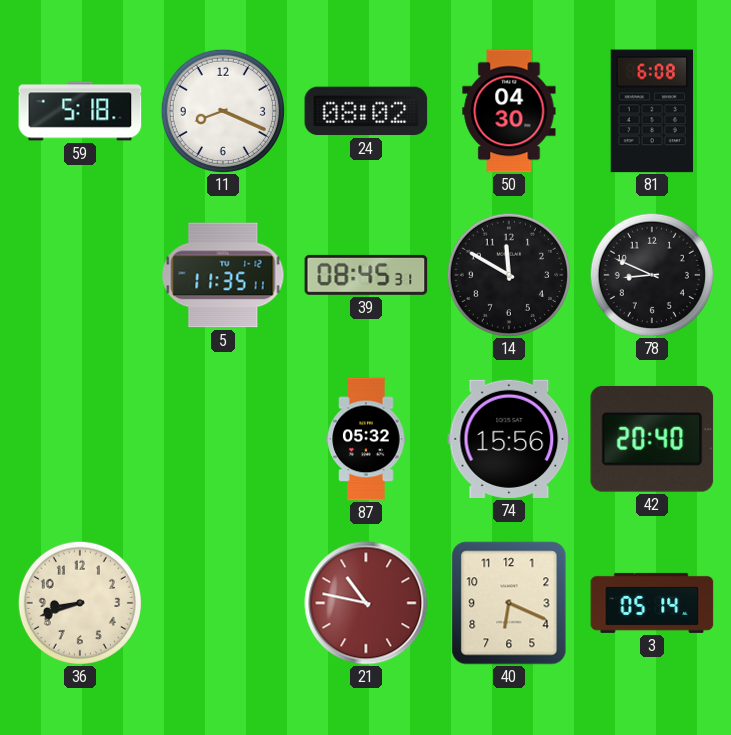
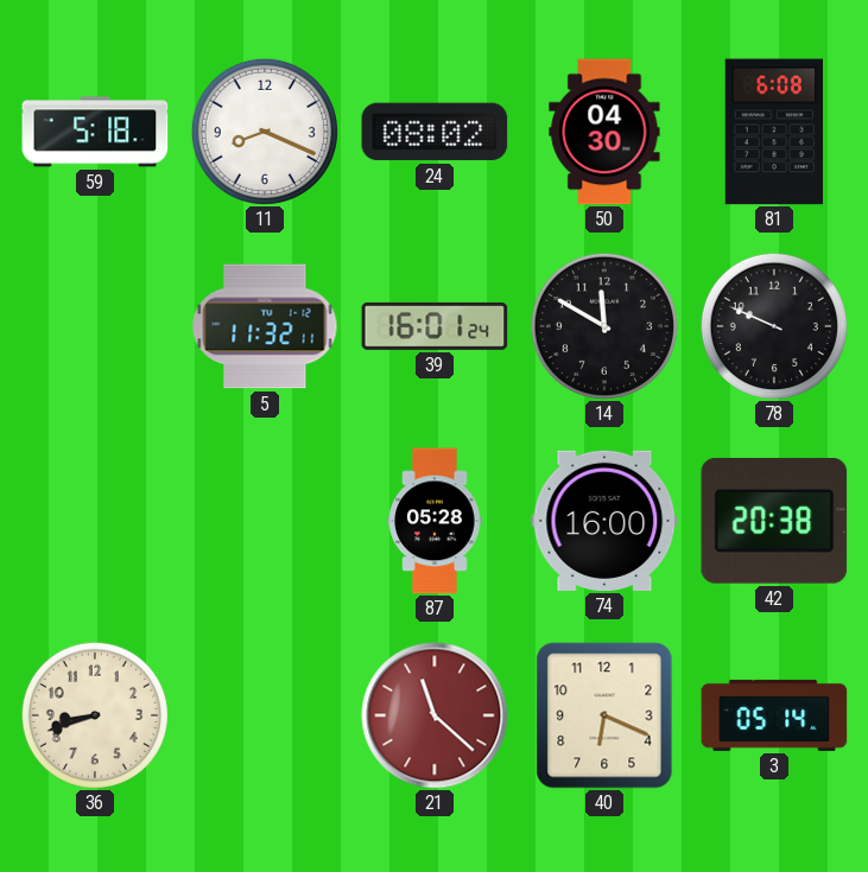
5: 11:35 -> 11:32
39: 08:45 -> 16:01
78: 8:49 -> 9:49
87: 05:32 -> 05:28
74: 15:56 -> 16:00
42: 20:40 -> 20:38
21: 10:47 -> 11:22
